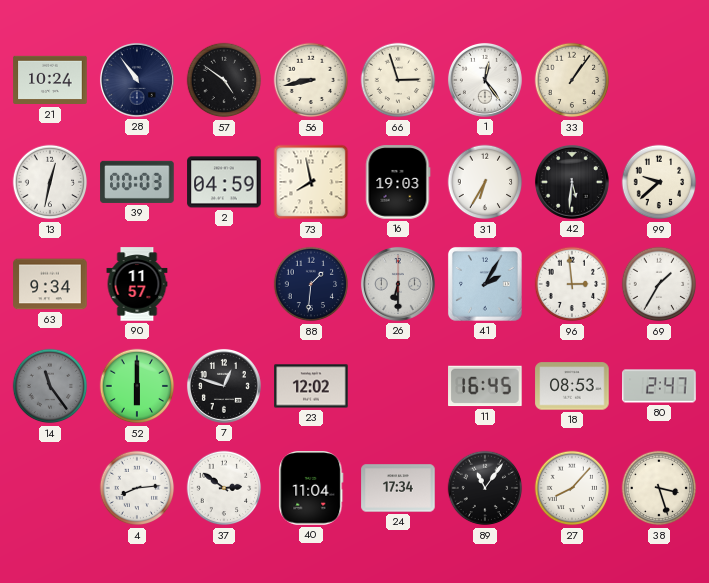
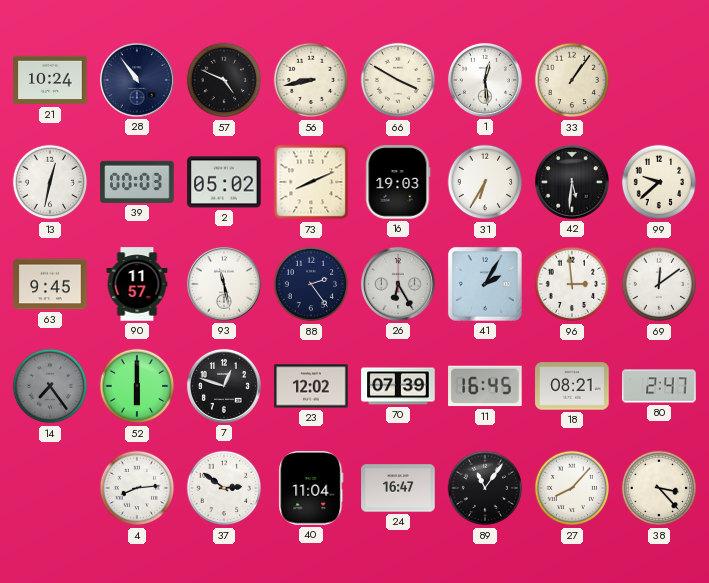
57: 4:51 -> 4:49
66: 2:57 -> 3:50
1: 12:24 -> 12:29
2: 04:59 -> 05:02
73: 7:58 -> 8:11
63: 9:34 -> 9:45
93: none -> 11:28
88: 1:31 -> 2:24
26: 6:30 -> 6:25
69: 1:35 -> 12:09
14: 11:24 -> 7:24
70: none -> 07:39
18: 08:53 -> 08:21
24: 17:34 -> 16:47
38: 3:27 -> 3:23
